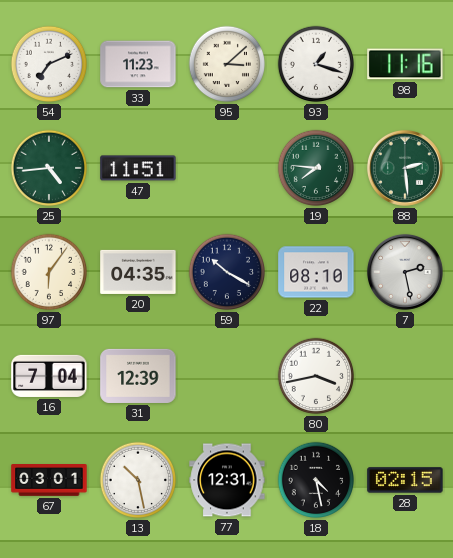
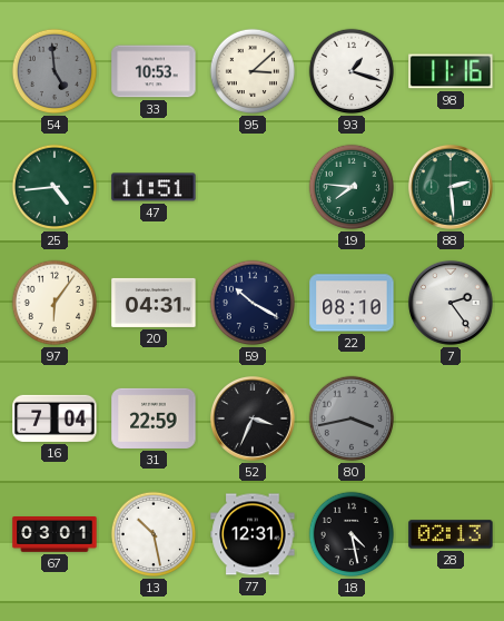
54: 7:11 -> 4:59
54 dial: white -> grey
33: 11:23 -> 10:53
20: 04:35 -> 04:31
7: 2:28 -> 2:24
31: 12:39 -> 22:59
52: none -> 3:34
80 dial: white -> grey
28: 02:15 -> 02:13
